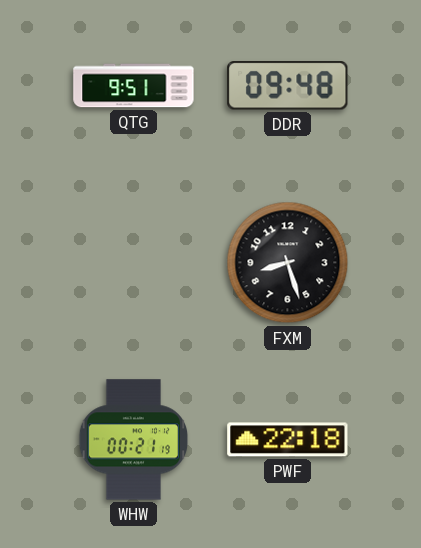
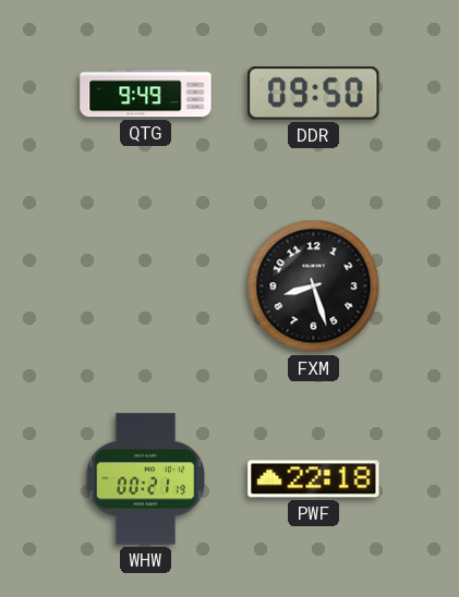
QTG: 9:51 -> 9:49
DDR: 09:48 -> 09:50
